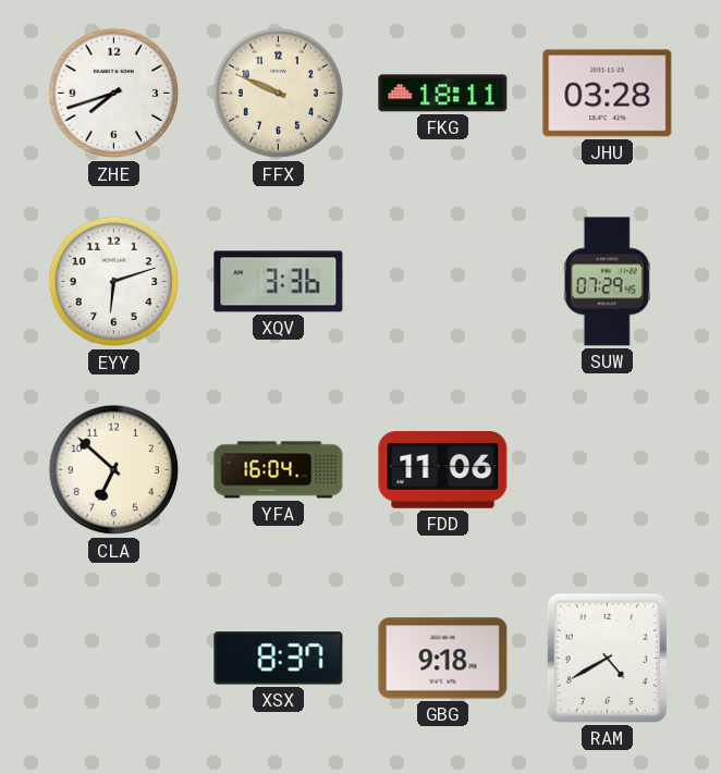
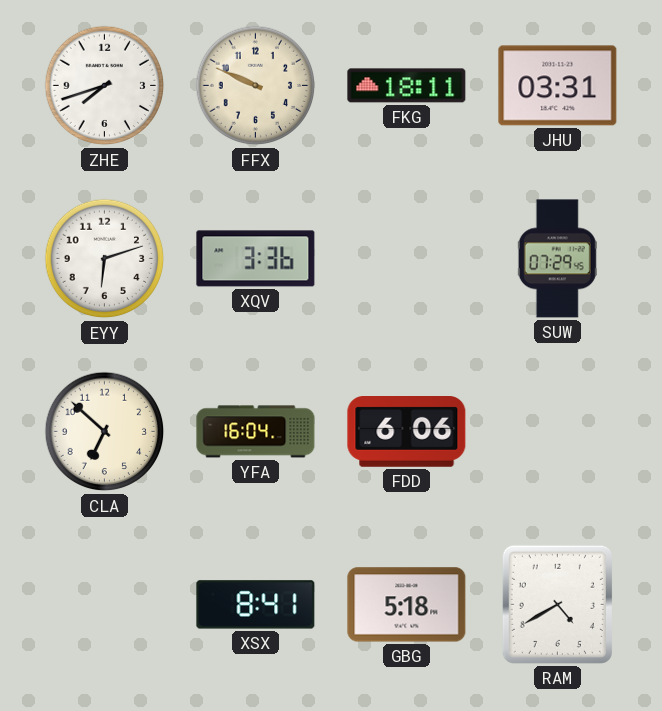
JHU: 03:28 -> 03:31
FDD: 11:06 -> 6:06
XSX: 8:37 -> 8:41
GBG: 9:18 -> 5:18
